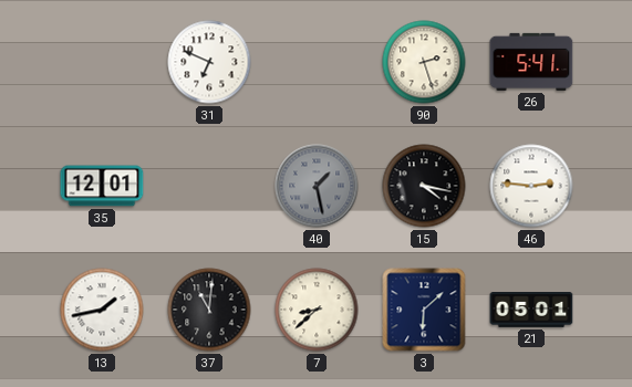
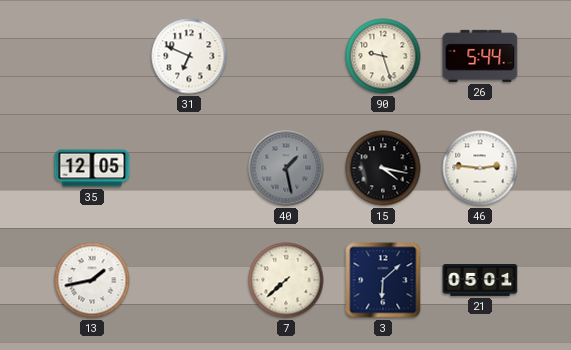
90: 2:27 -> 9:27
26: 5:41 -> 5:44
35: 12:01 -> 12:05
37: 11:01 -> none
7: 8:38 -> 7:38
